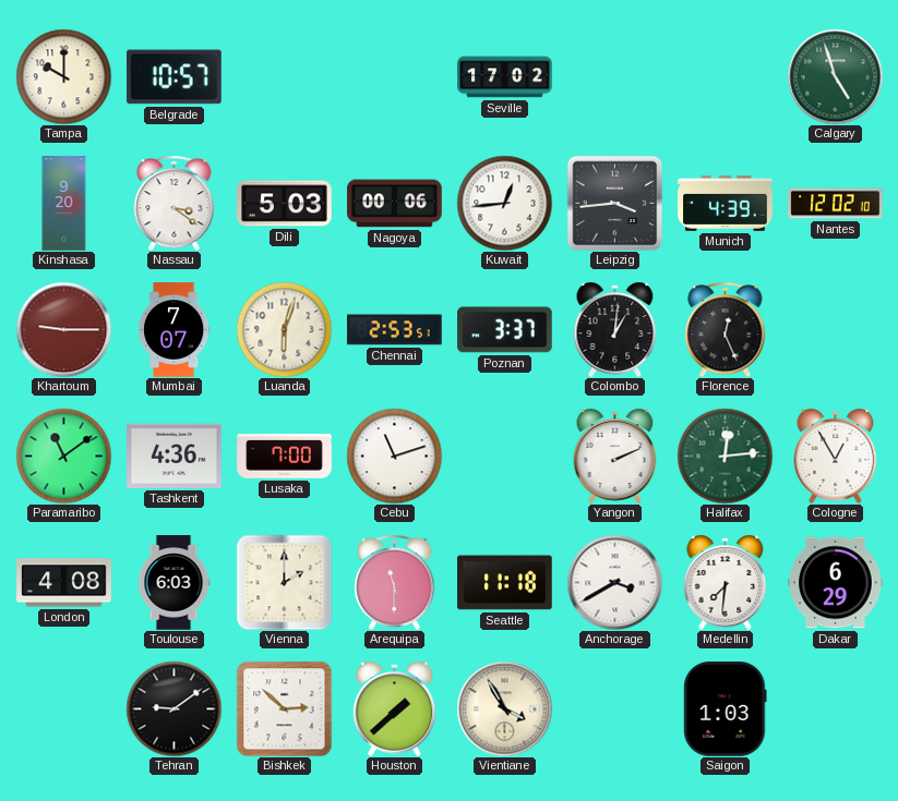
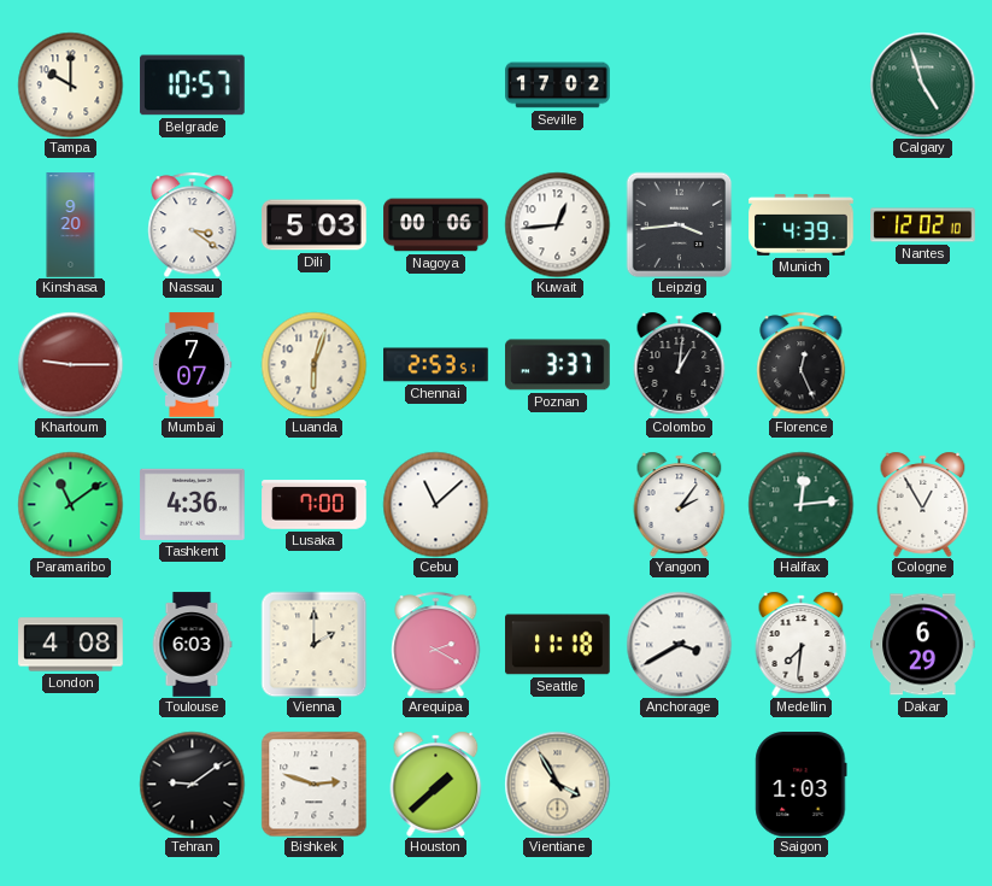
Cebu: 11:12 -> 11:08
Yangon: 2:11 -> 2:06
Arequipa: 11:30 -> 2:20
Bishkek: 2:52 -> 2:48
